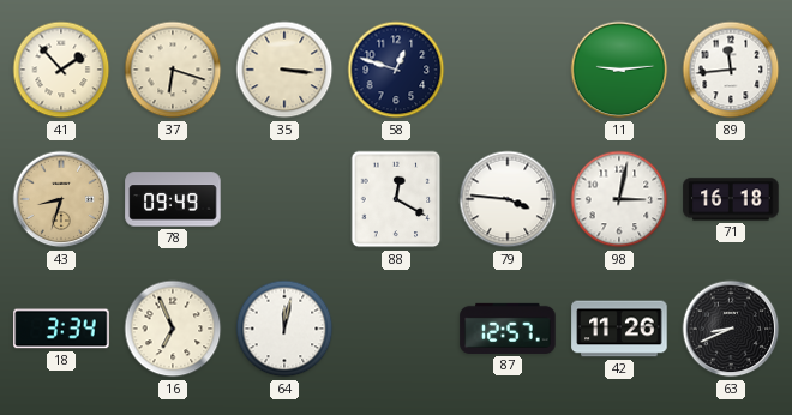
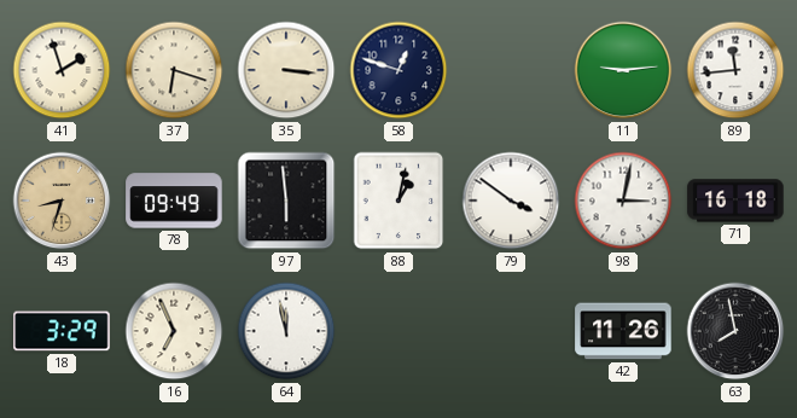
41: 1:53 -> 1:57
97: none -> 5:59
88: 12:20 -> 1:02
79: 3:46 -> 3:51
18: 3:34 -> 3:29
64: 12:02 -> 11:58
87: 12:57 -> none
63: 8:41 -> 7:58
